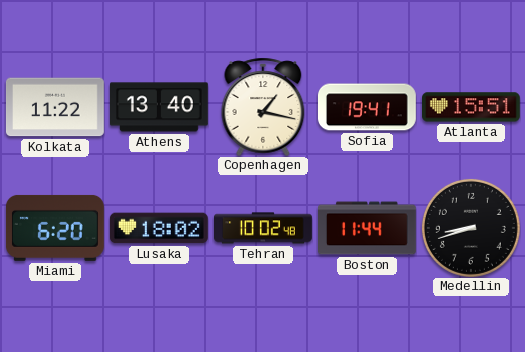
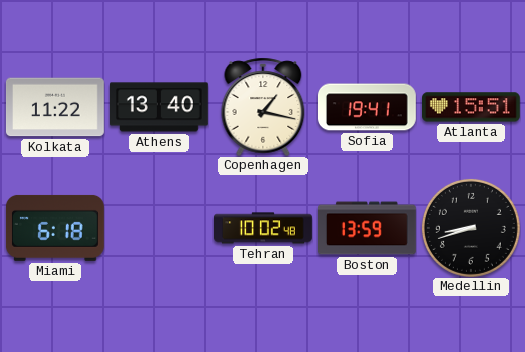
Miami: 6:20 -> 6:18
Lusaka: 18:02 -> none
Boston: 11:44 -> 13:59
